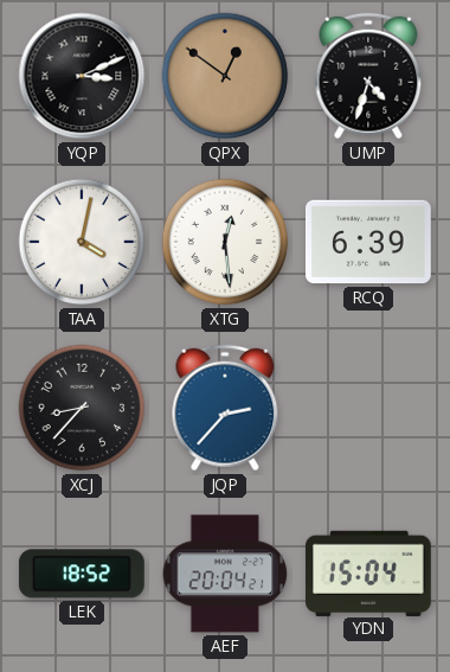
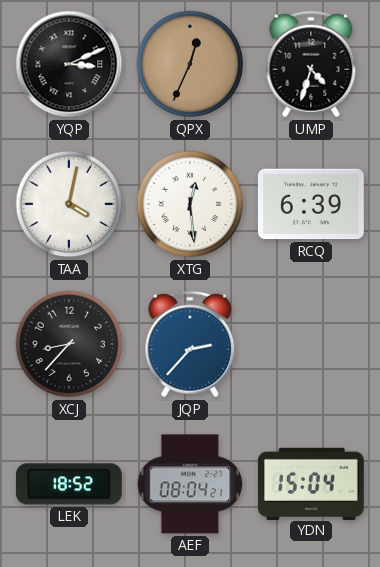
QPX: 12:51 -> 12:34
AEF: 20:04 -> 08:04
